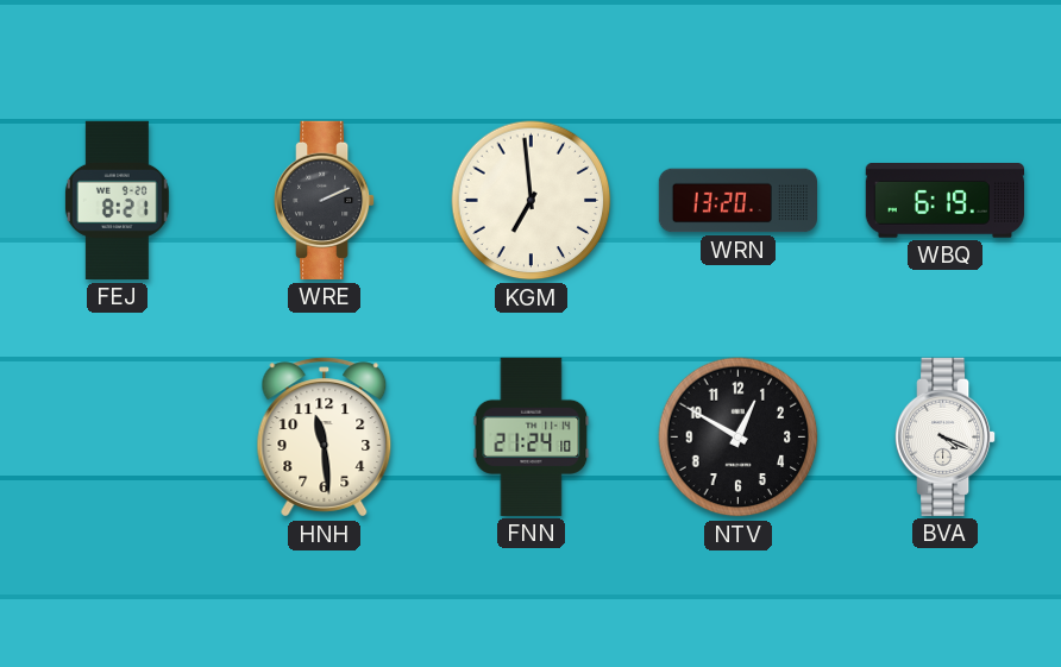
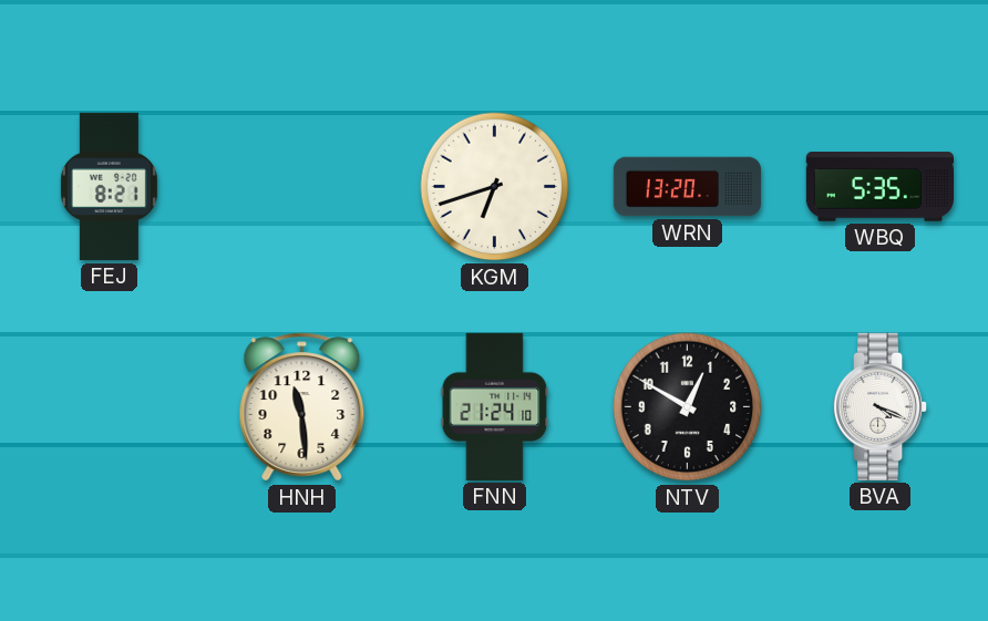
WRE: 2:11 -> none
KGM: 6:59 -> 6:42
WBQ: 6:19 -> 5:35
